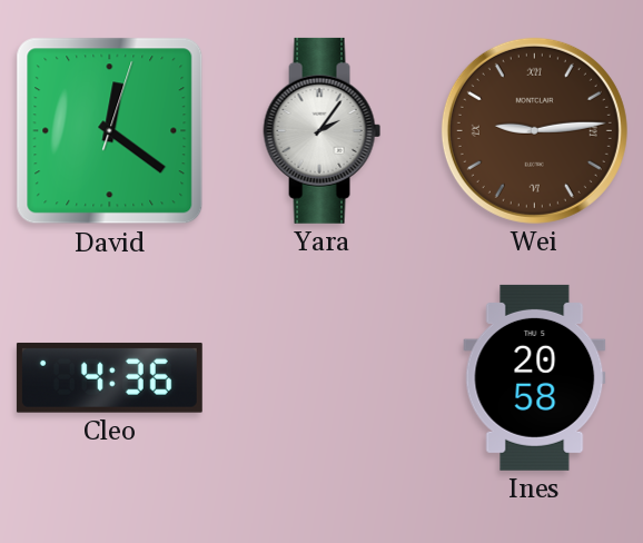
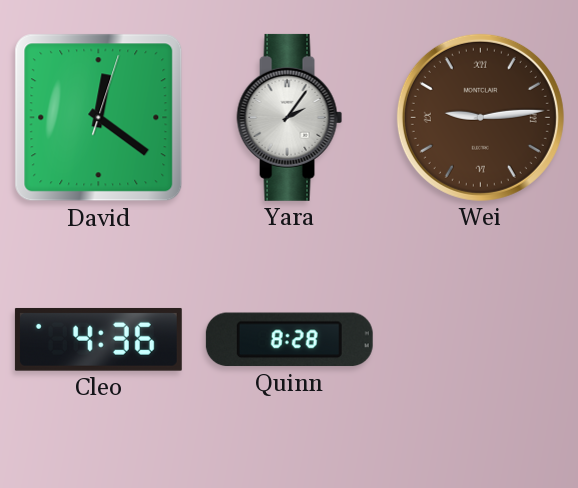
Quinn: none -> 8:28
Ines: 20:58 -> none
